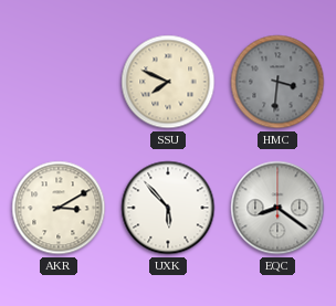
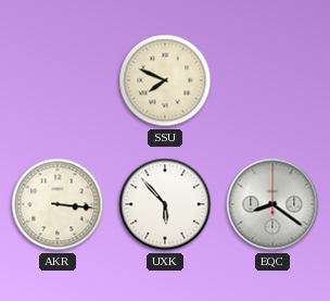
HMC: 3:31 -> none
AKR: 3:10 -> 3:16
